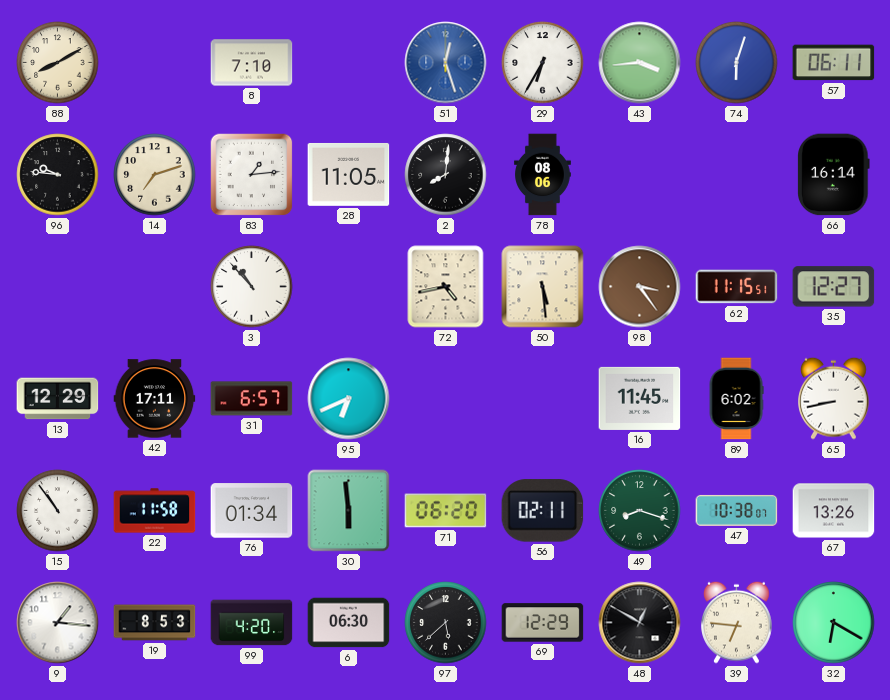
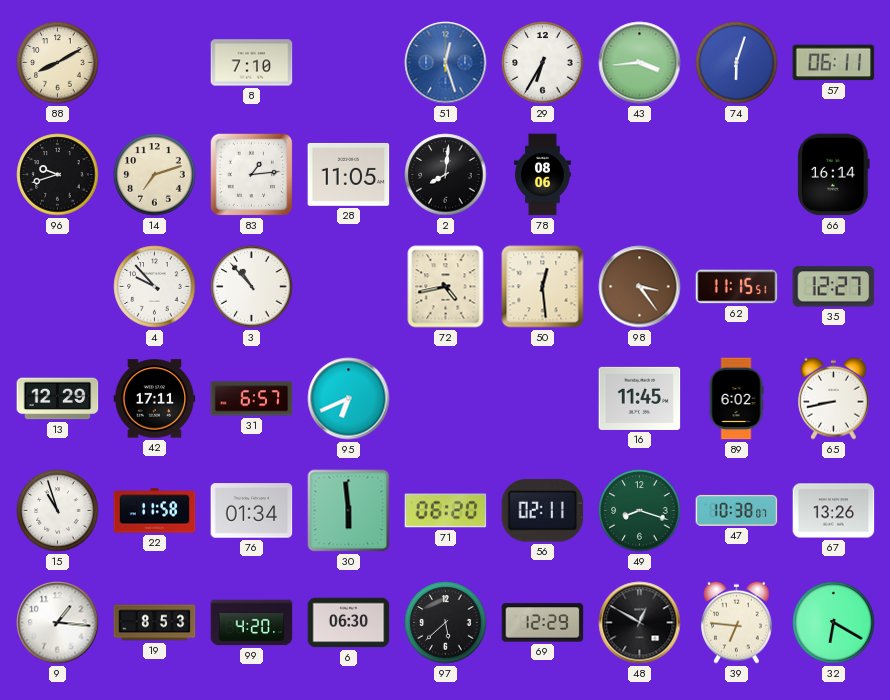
96: 9:46 -> 9:42
4: none -> 9:53
50: 5:29 -> 12:29
15: 10:54 -> 10:57
